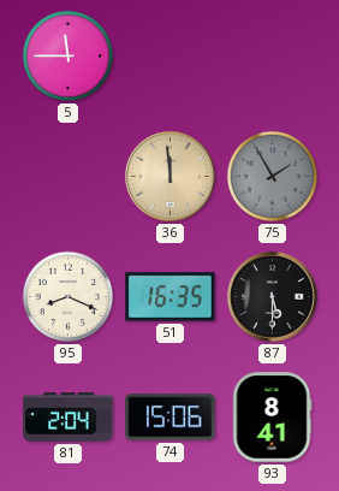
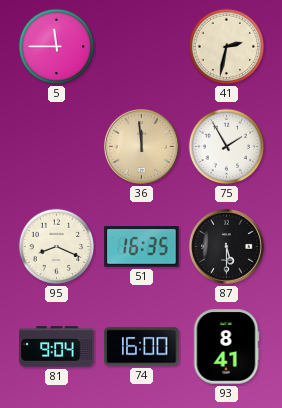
41: none -> 2:32
75 dial: grey -> white
81: 2:04 -> 9:04
74: 15:06 -> 16:00
